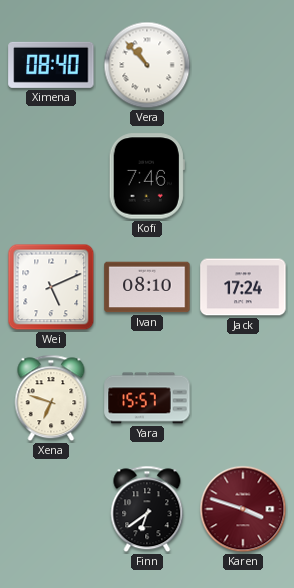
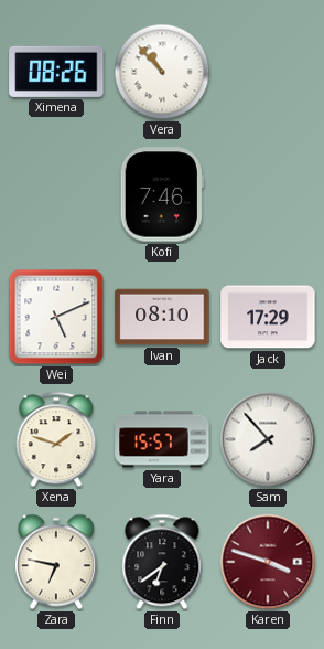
Ximena: 08:40 -> 08:26
Jack: 17:24 -> 17:29
Xena: 6:48 -> 1:48
Sam: none -> 7:53
Zara: none -> 6:47
